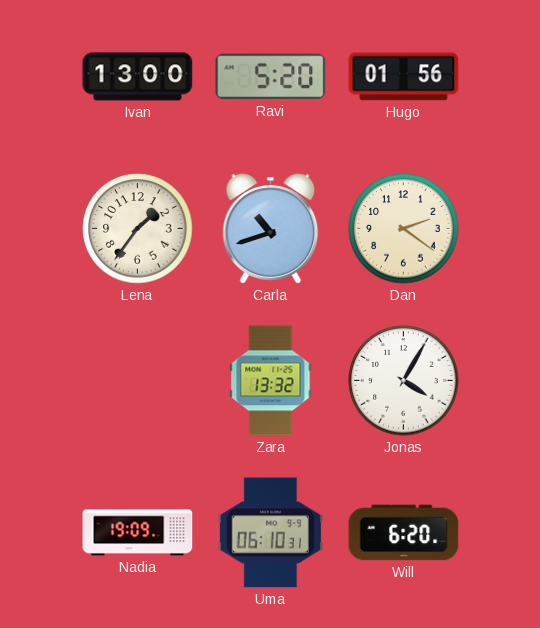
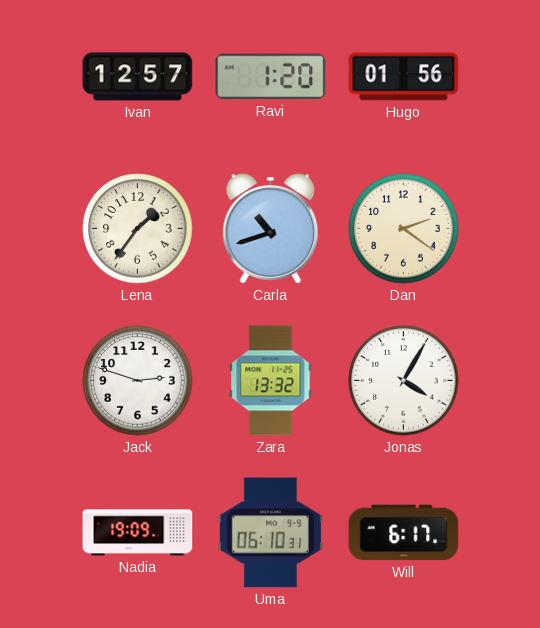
Ivan: 13:00 -> 12:57
Ravi: 5:20 -> 1:20
Jack: none -> 2:48
Will: 6:20 -> 6:17
